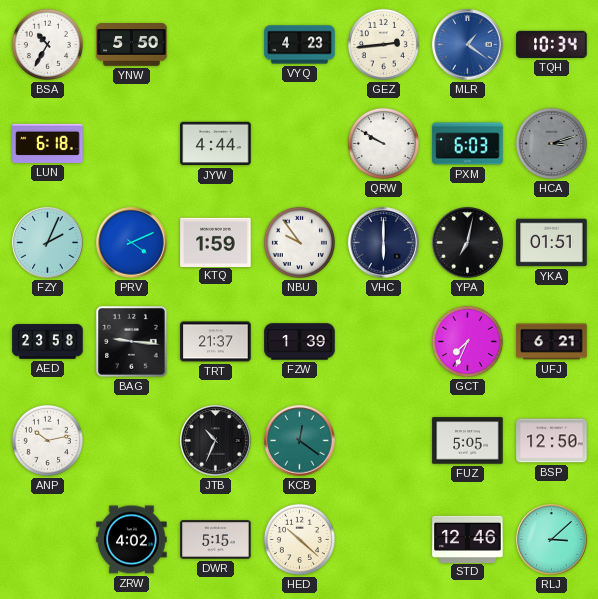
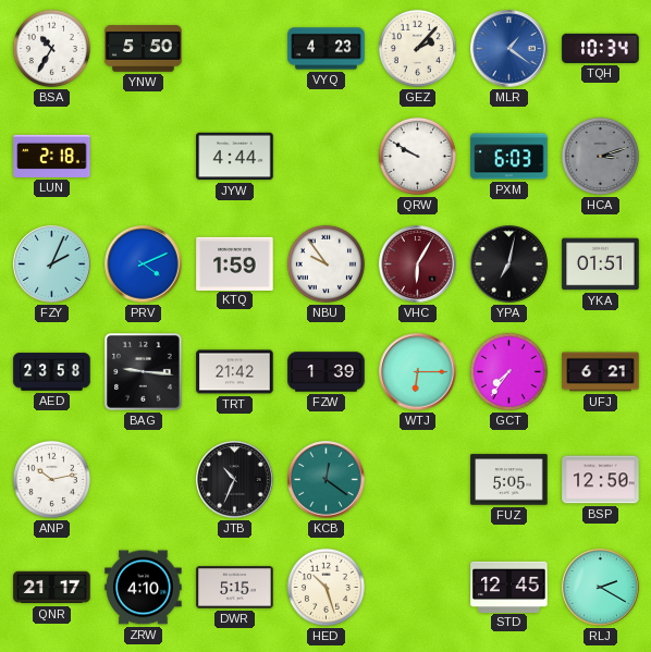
GEZ: 2:44 -> 2:07
LUN: 6:18 -> 2:18
VHC: 6:00 -> 6:05
VHC dial: navy -> burgundy
TRT: 21:37 -> 21:42
WTJ: none -> 6:15
GCT: 7:34 -> 7:36
QNR: none -> 21:17
ZRW: 4:02 -> 4:10
HED: 10:22 -> 10:27
STD: 12:46 -> 12:45
RLJ: 3:08 -> 2:20
